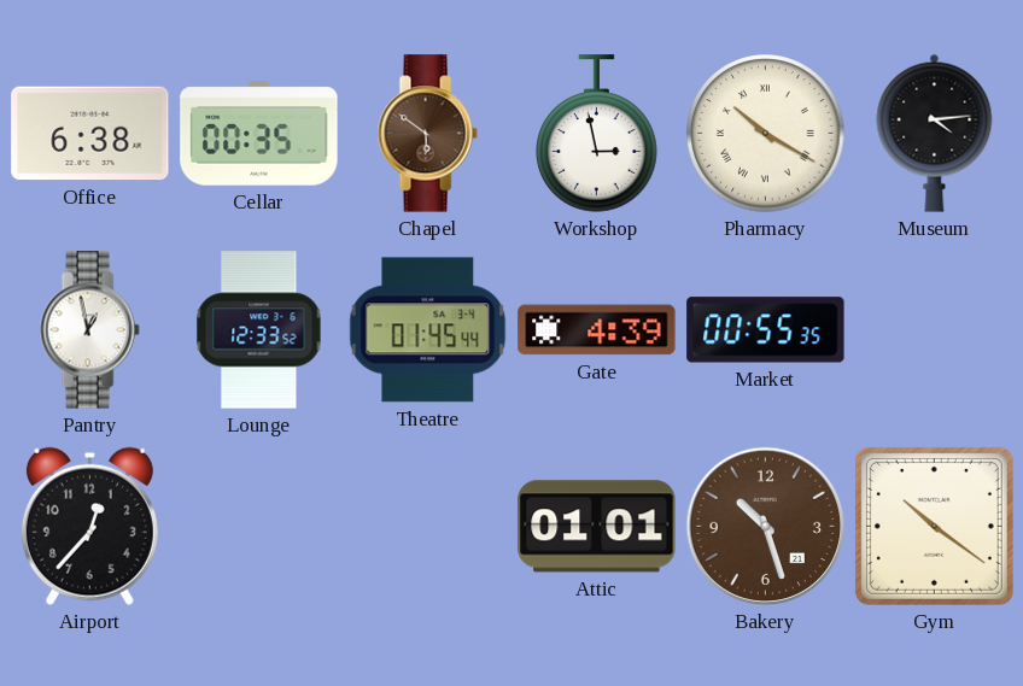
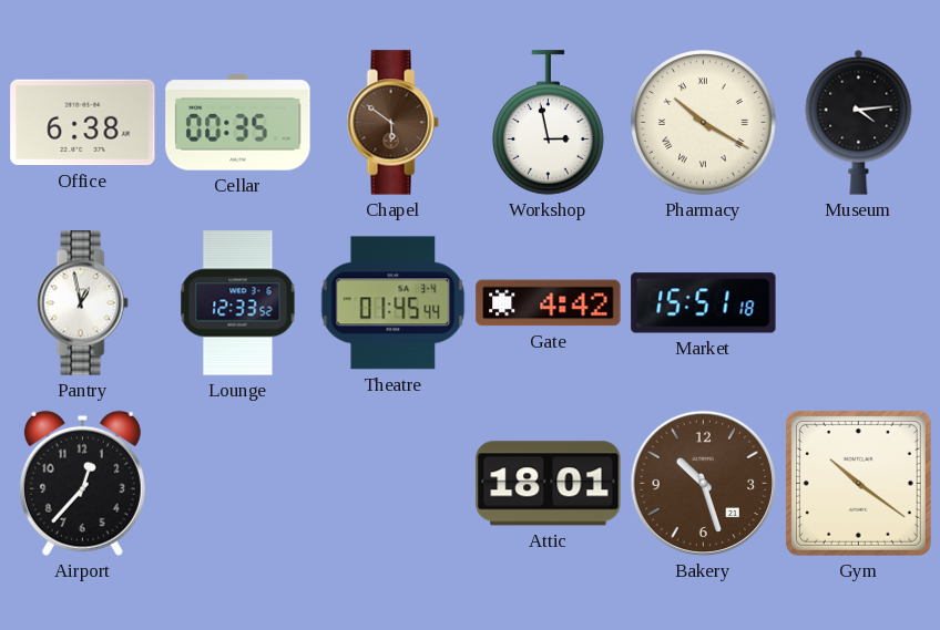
Gate: 4:39 -> 4:42
Market: 00:55 -> 15:51
Attic: 01:01 -> 18:01
